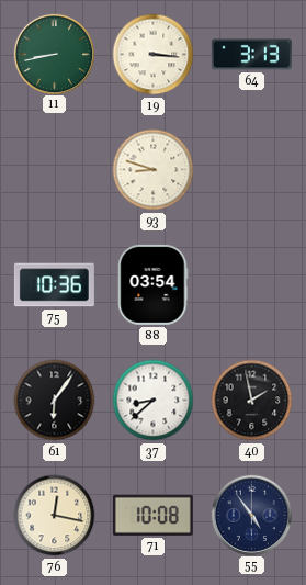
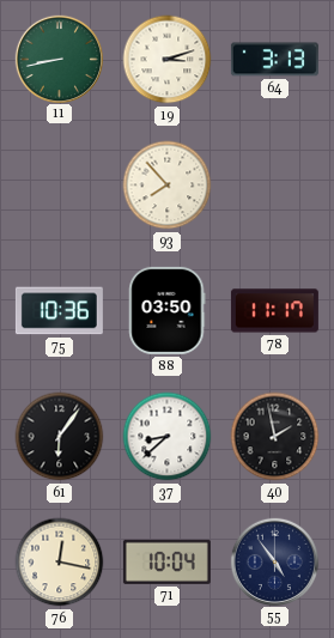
19: 3:16 -> 3:12
93: 8:48 -> 7:53
88: 03:54 -> 03:50
78: none -> 11:17
71: 10:08 -> 10:04
